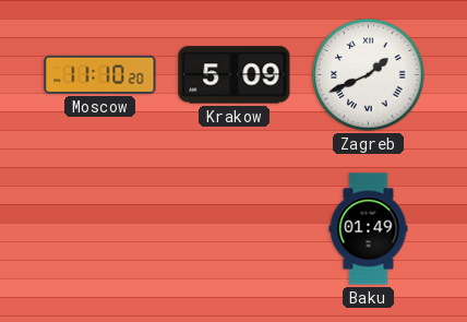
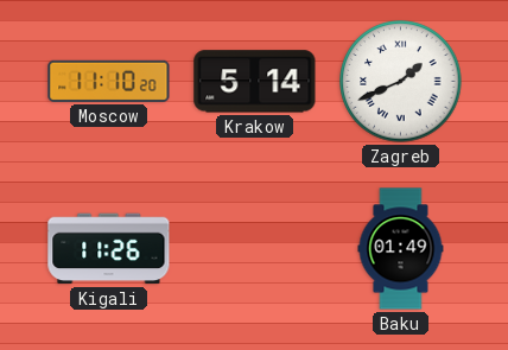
Krakow: 5:09 -> 5:14
Kigali: none -> 11:26
